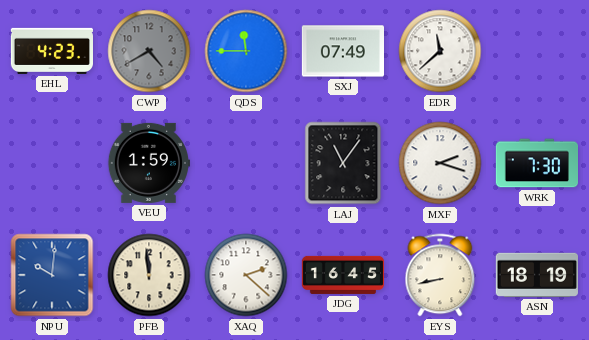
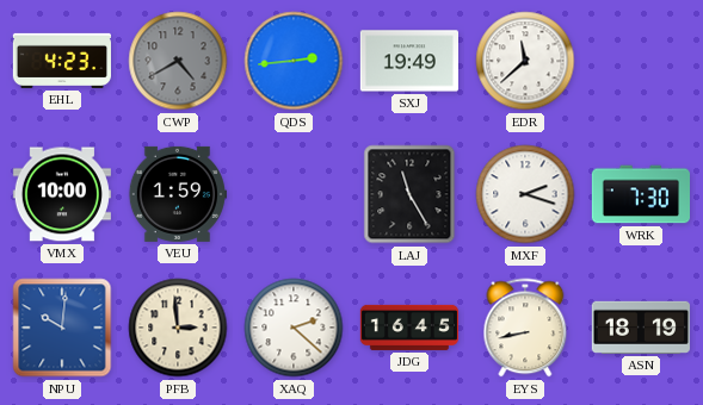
QDS: 11:45 -> 2:44
SXJ: 07:49 -> 19:49
VMX: none -> 10:00
LAJ: 11:06 -> 11:25
PFB: 11:59 -> 2:59
